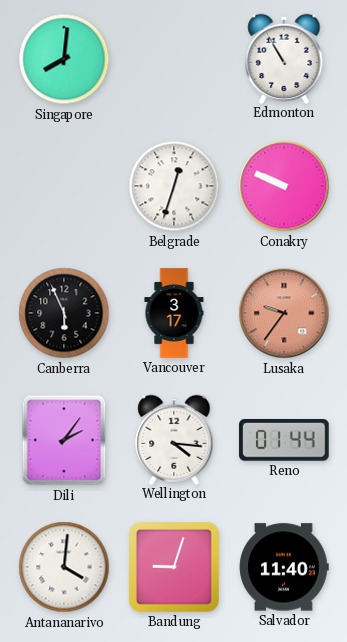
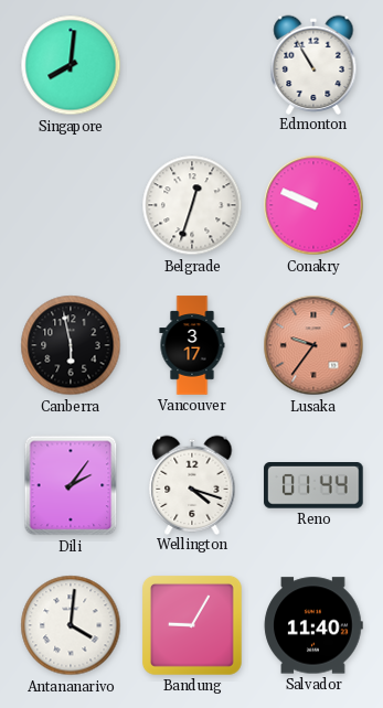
Canberra: 5:56 -> 5:58
Wellington: 4:16 -> 4:18
Bandung: 9:03 -> 9:05
